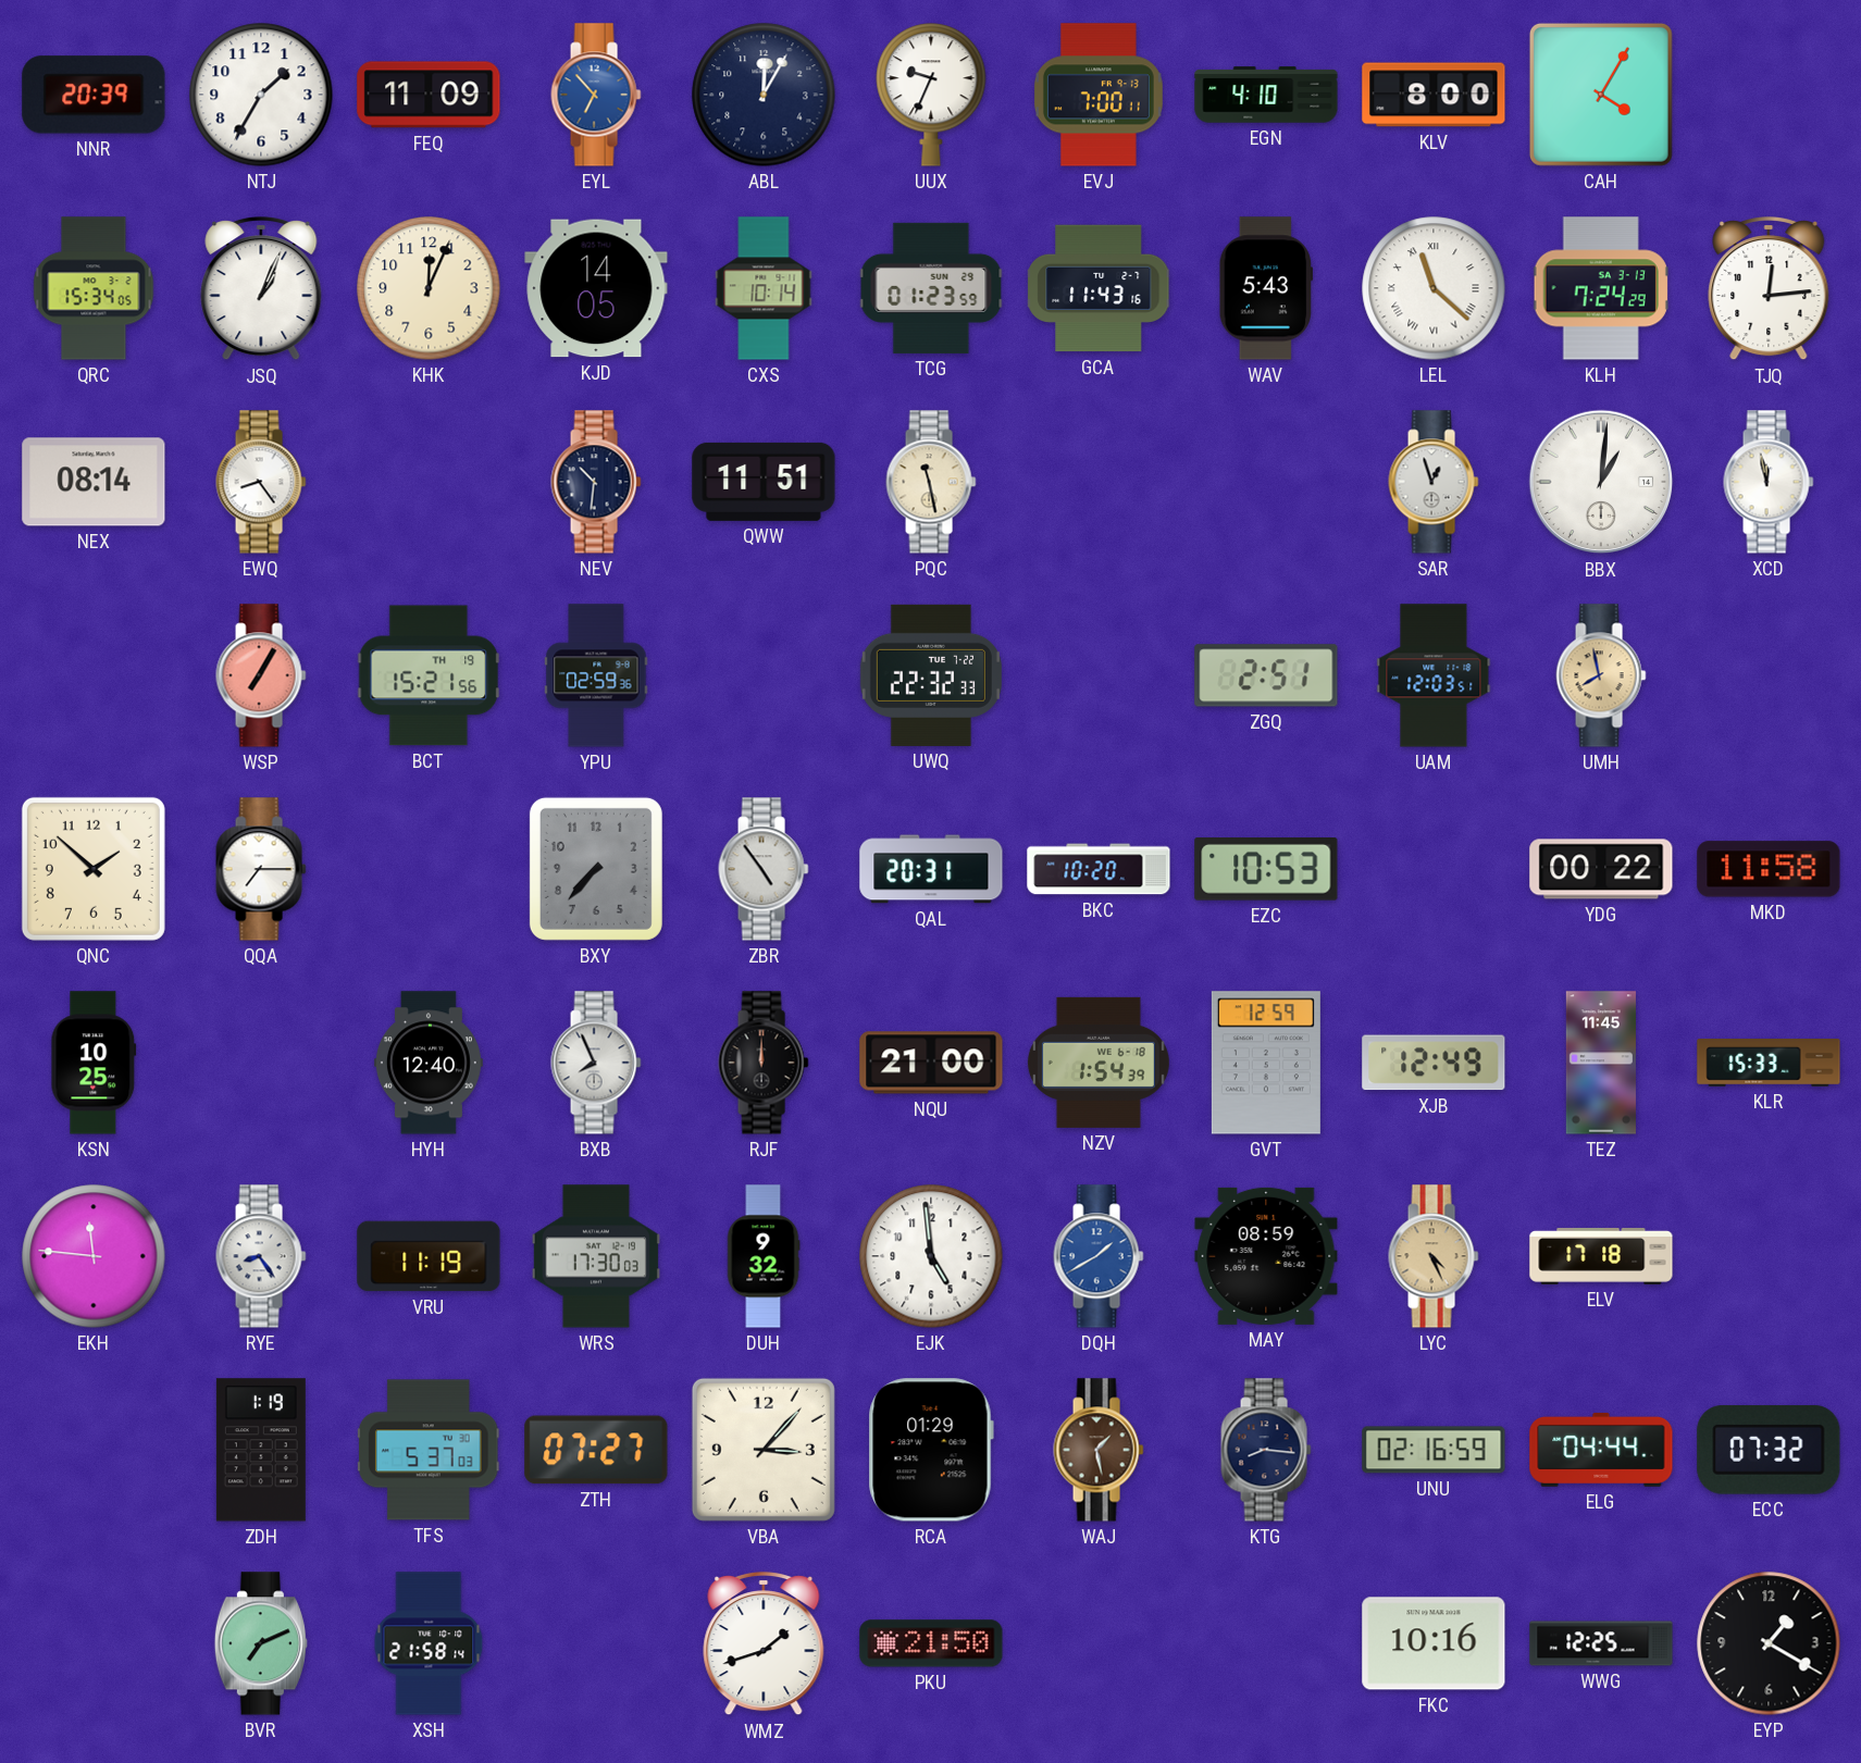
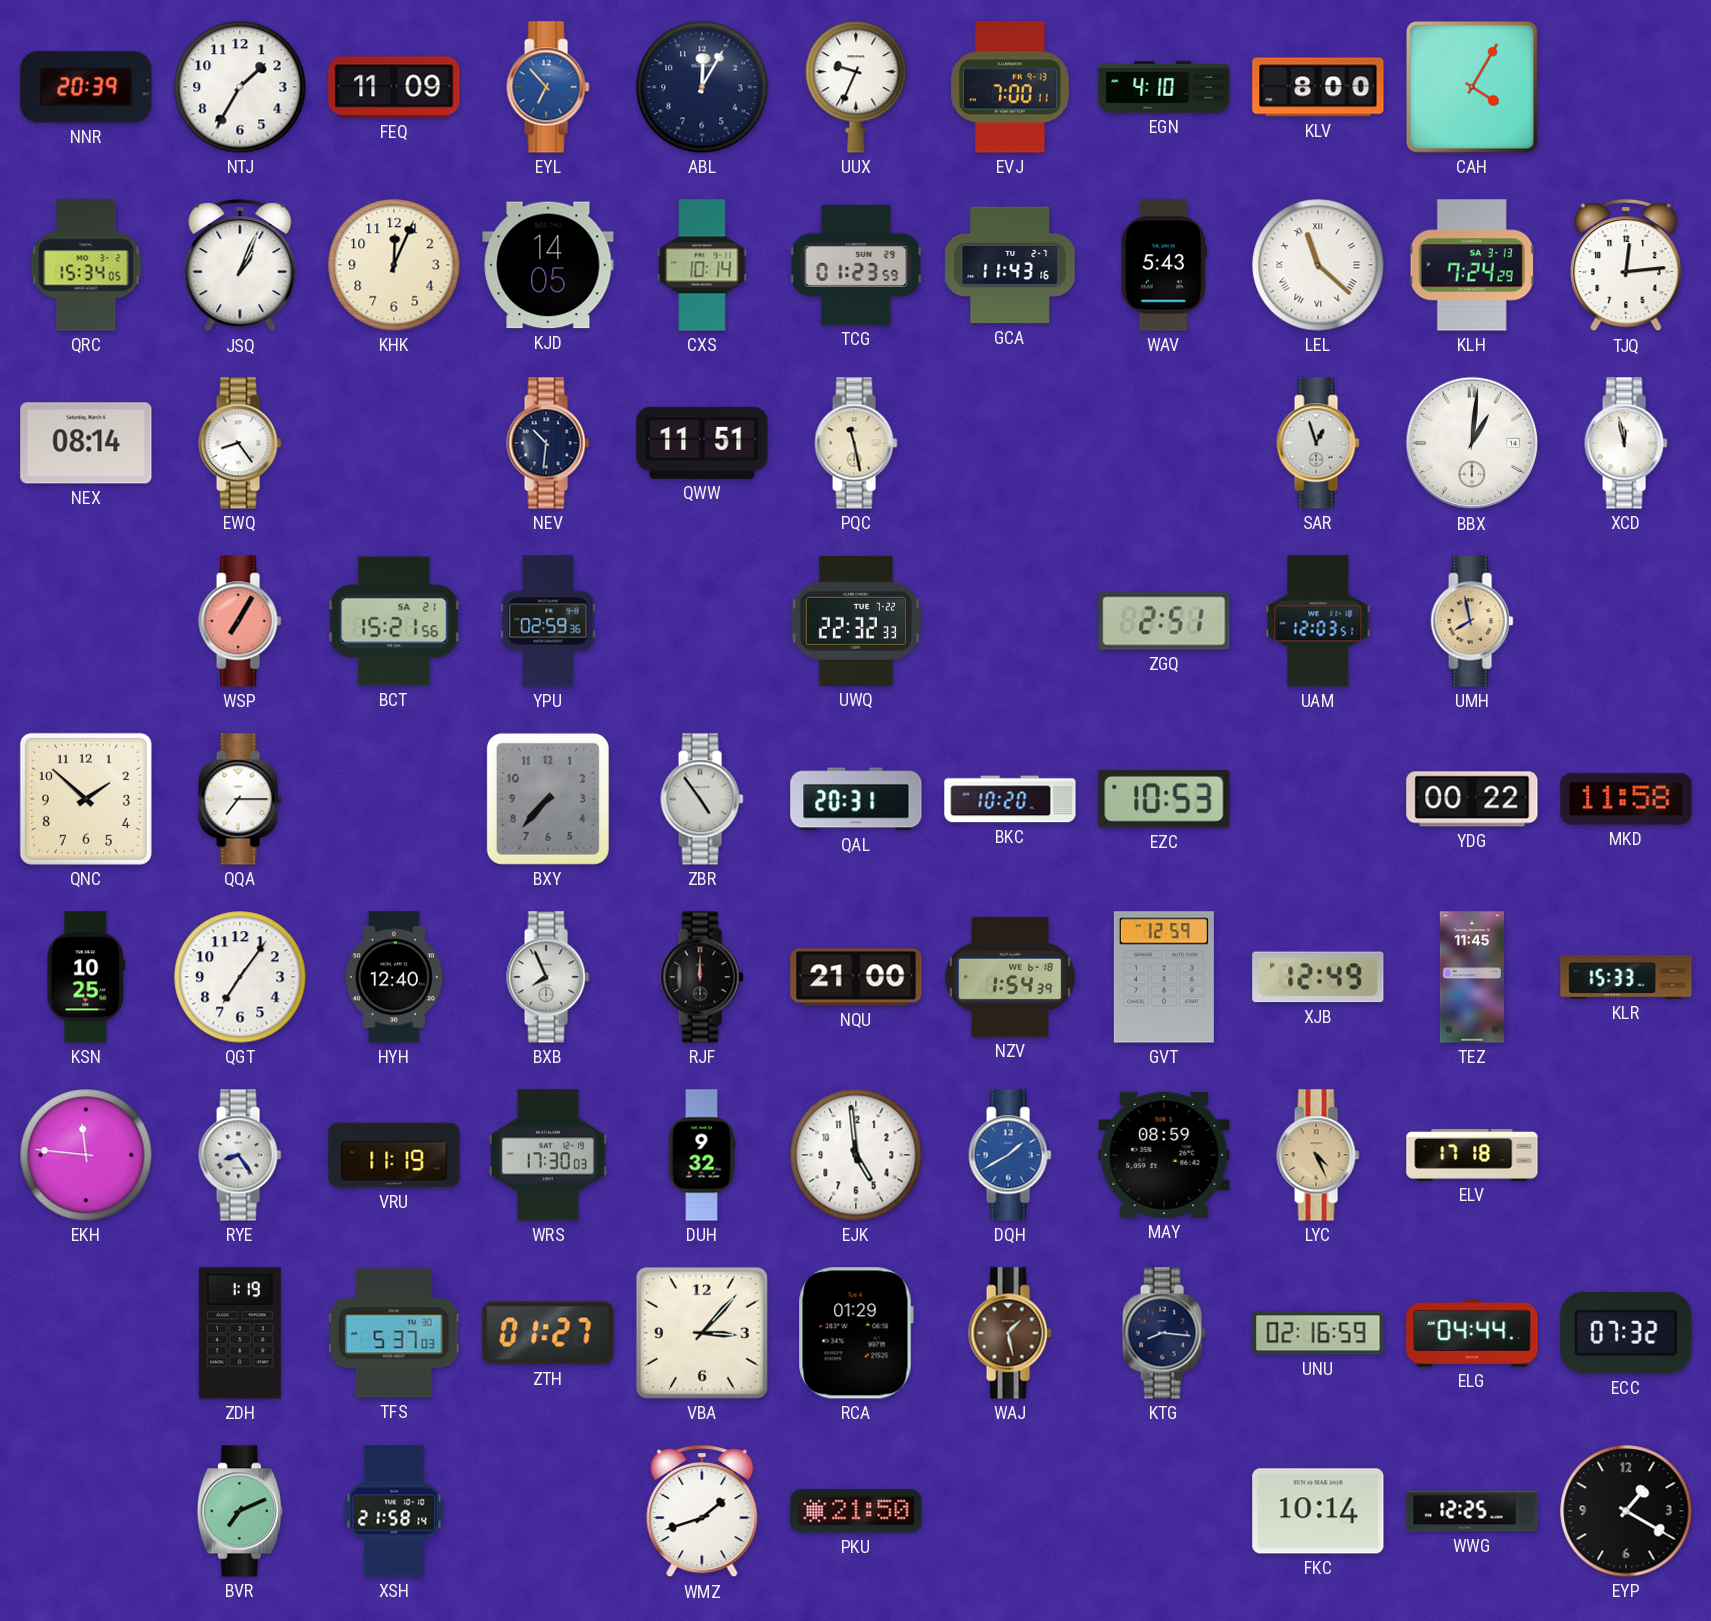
BCT date: TH 19 -> SA 21
QGT: none -> 7:06
ZTH: 07:27 -> 01:27
FKC: 10:16 -> 10:14
